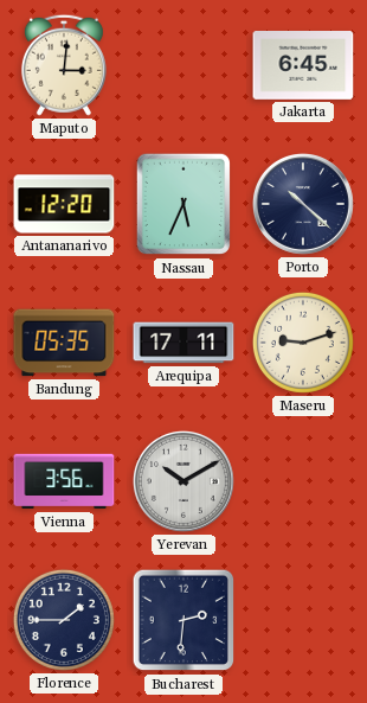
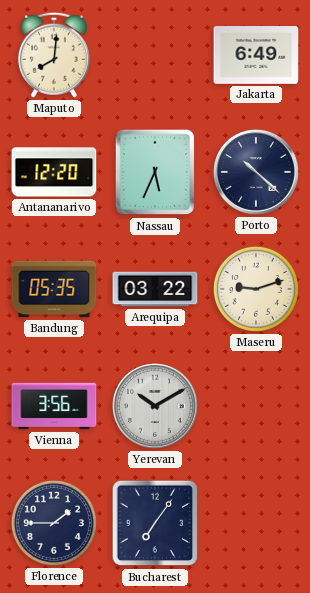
Maputo: 3:01 -> 8:01
Jakarta: 6:45 -> 6:49
Arequipa: 17:11 -> 03:22
Bucharest: 2:31 -> 7:06
